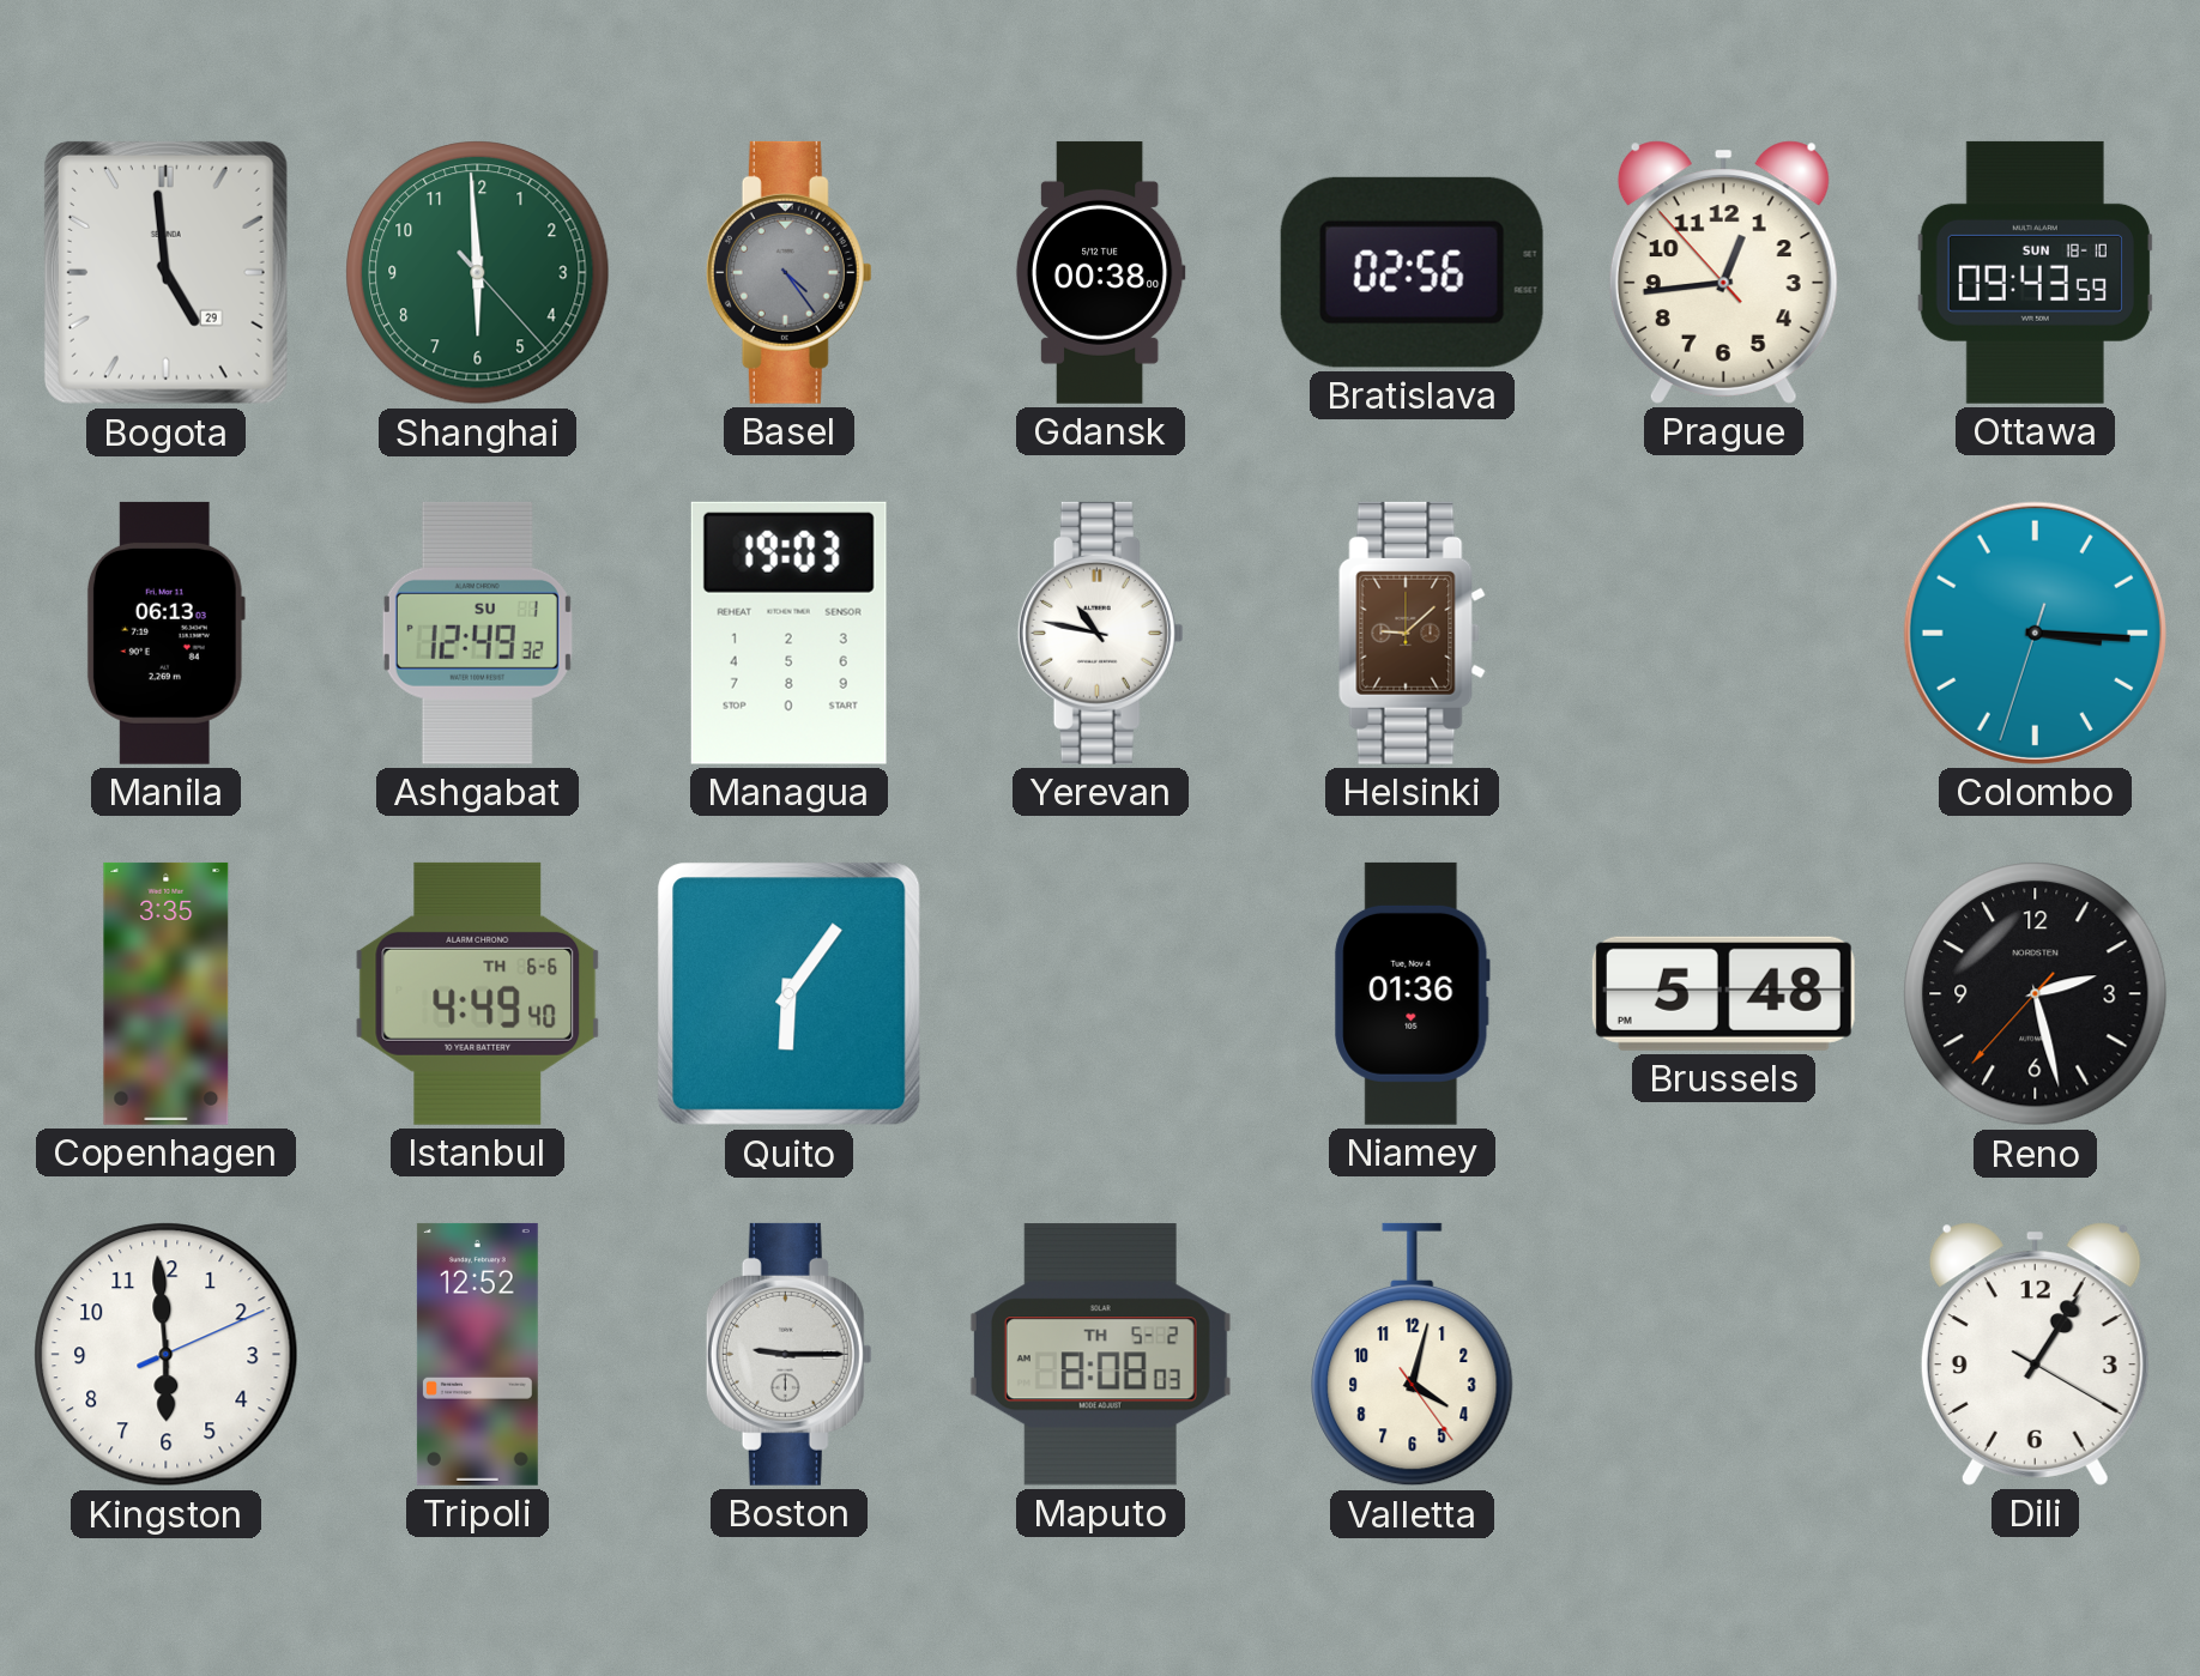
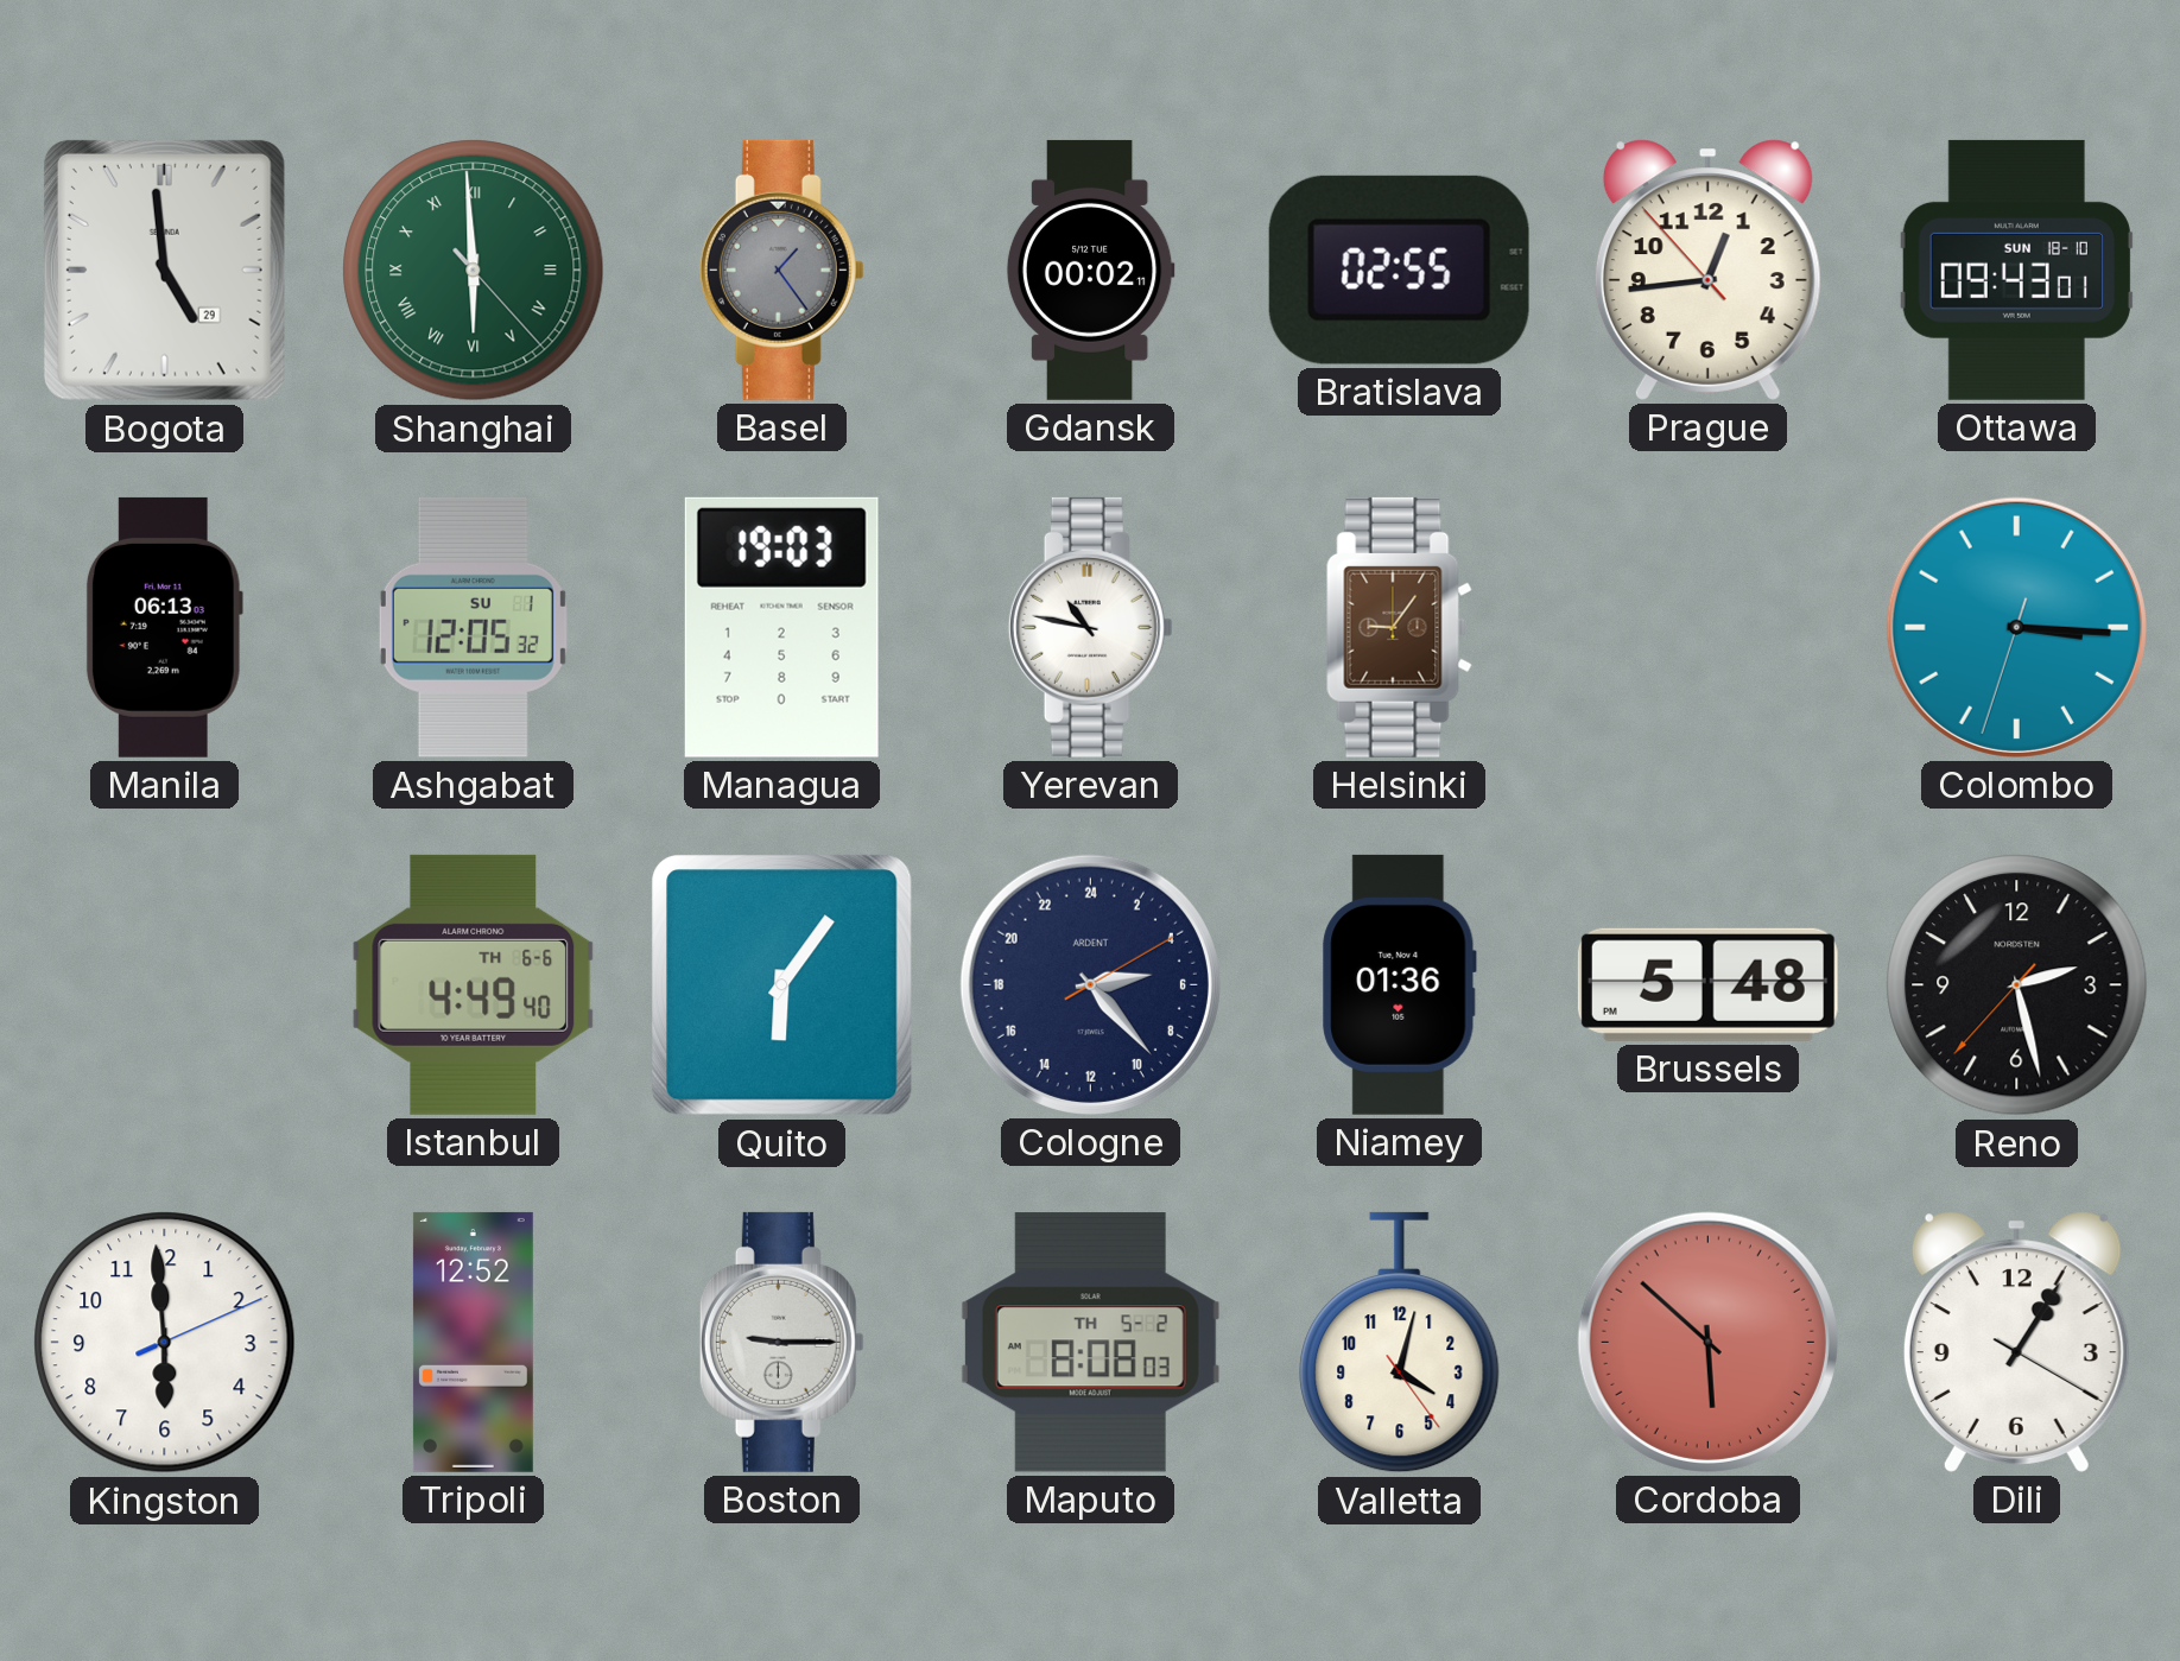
Shanghai numerals: Arabic -> Roman
Basel: 4:24 -> 1:24
Gdansk: 00:38 -> 00:02
Bratislava: 02:56 -> 02:55
Ottawa: 09:43:59 -> 09:43:01
Ashgabat: 12:49 -> 12:05
Helsinki: 9:08 -> 9:06
Copenhagen: 3:35 -> none
Cologne: none -> 5:23
Cordoba: none -> 5:52
